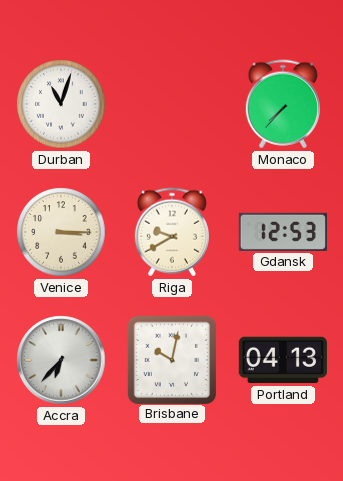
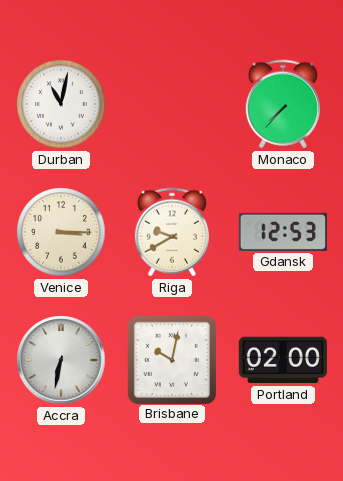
Durban: 11:03 -> 11:02
Accra: 6:37 -> 6:32
Portland: 04:13 -> 02:00
